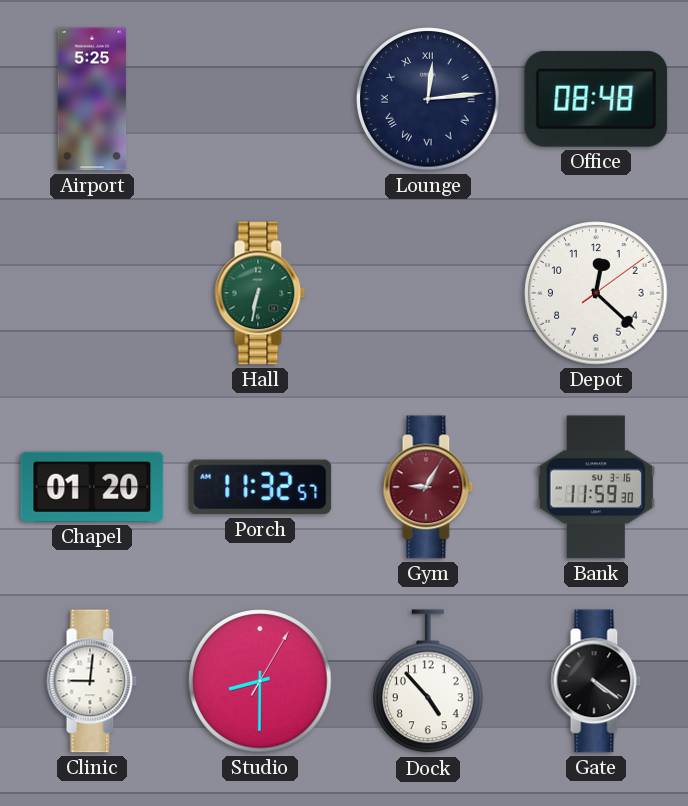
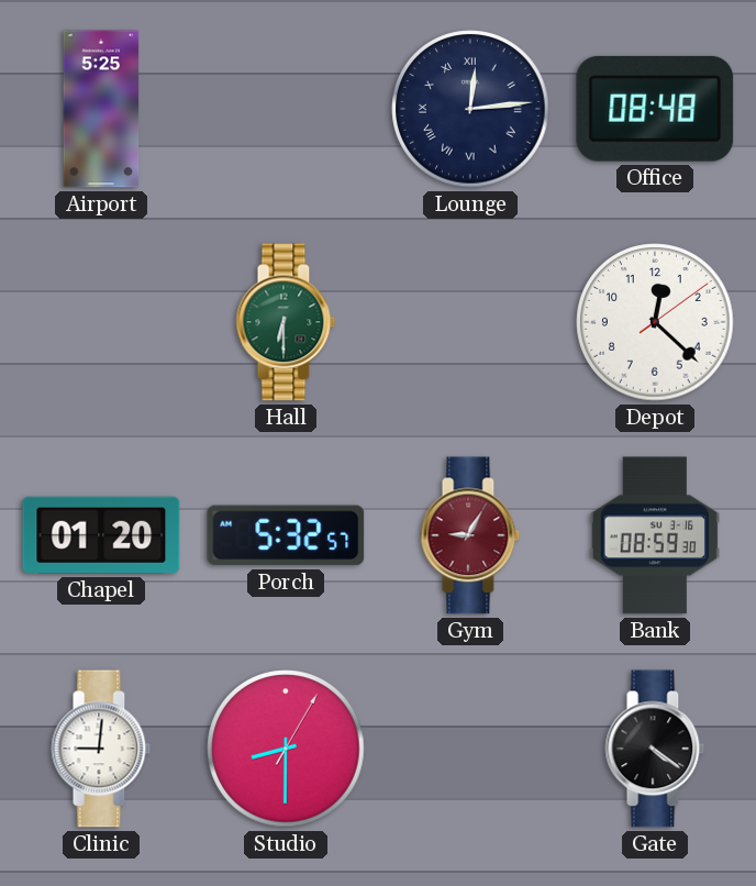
Hall: 6:32 -> 6:30
Porch: 11:32 -> 5:32
Bank: 11:59 -> 08:59
Dock: 4:53 -> none
